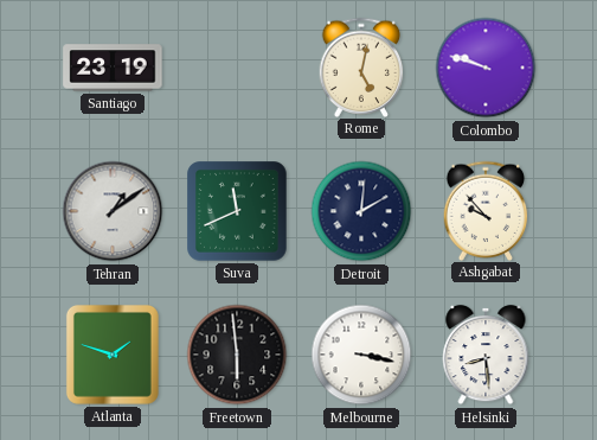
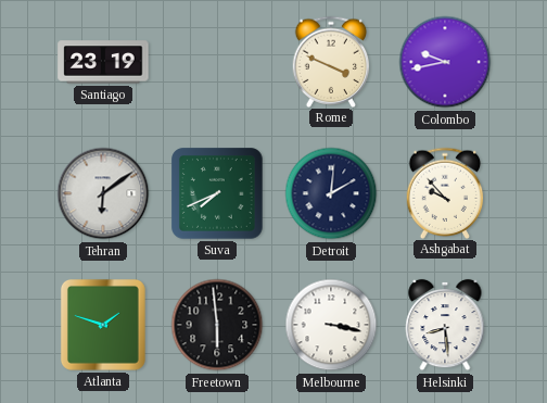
Rome: 5:02 -> 3:49
Colombo: 9:48 -> 9:43
Tehran: 1:09 -> 6:09
Suva: 11:41 -> 7:41
